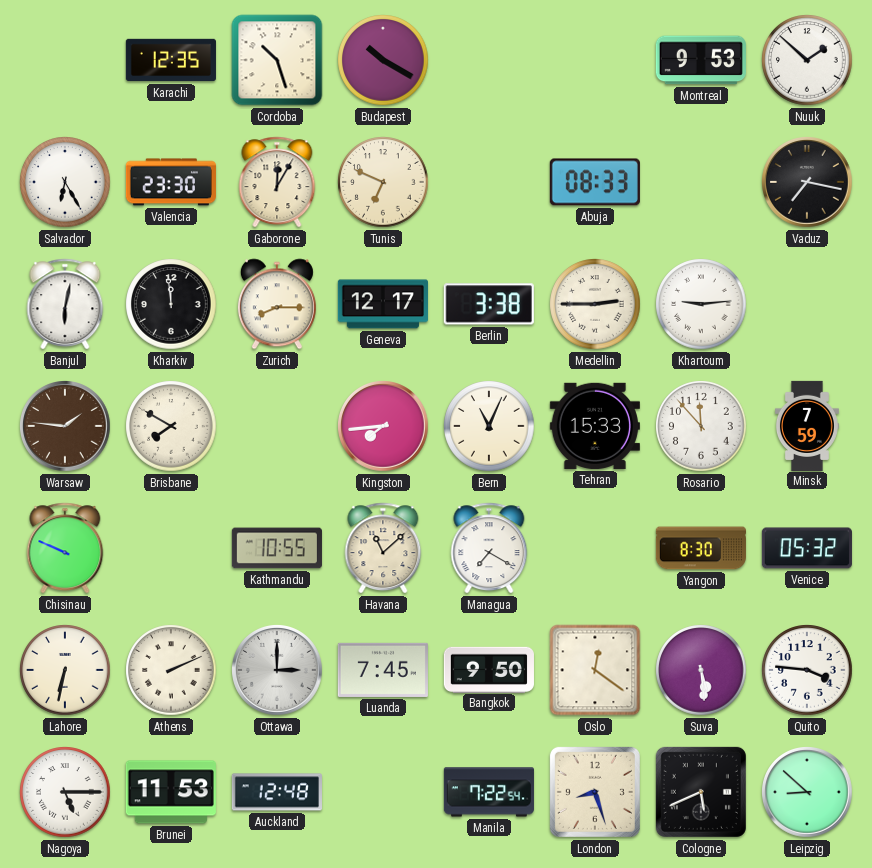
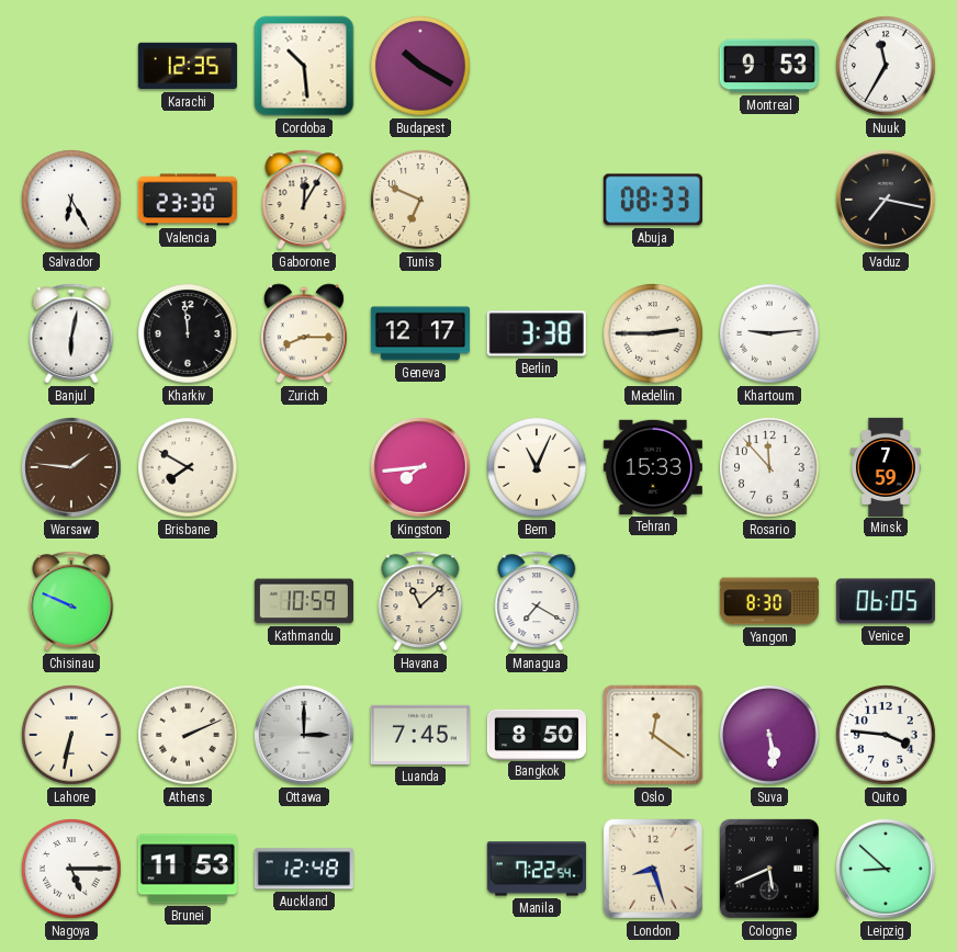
Cordoba: 10:27 -> 10:29
Nuuk: 1:52 -> 11:35
Kathmandu: 10:55 -> 10:59
Venice: 05:32 -> 06:05
Bangkok: 9:50 -> 8:50
